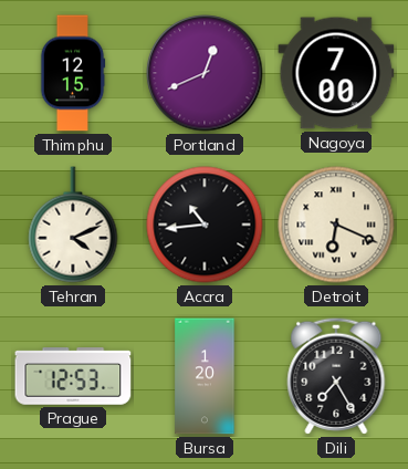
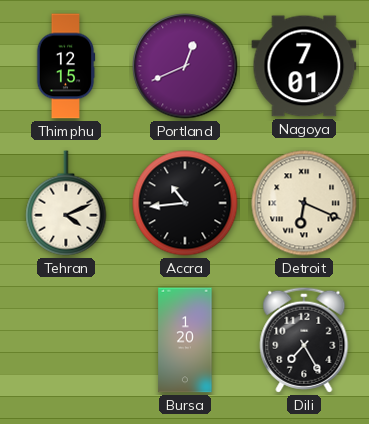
Nagoya: 7:00 -> 7:01
Prague: 12:53 -> none
